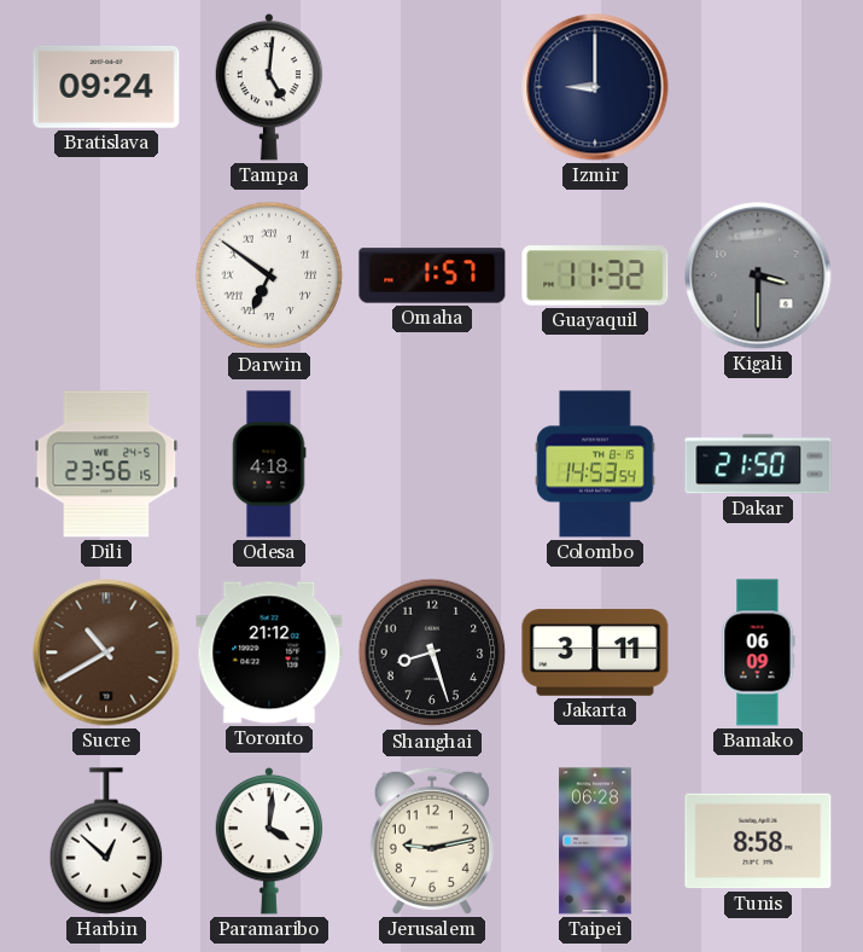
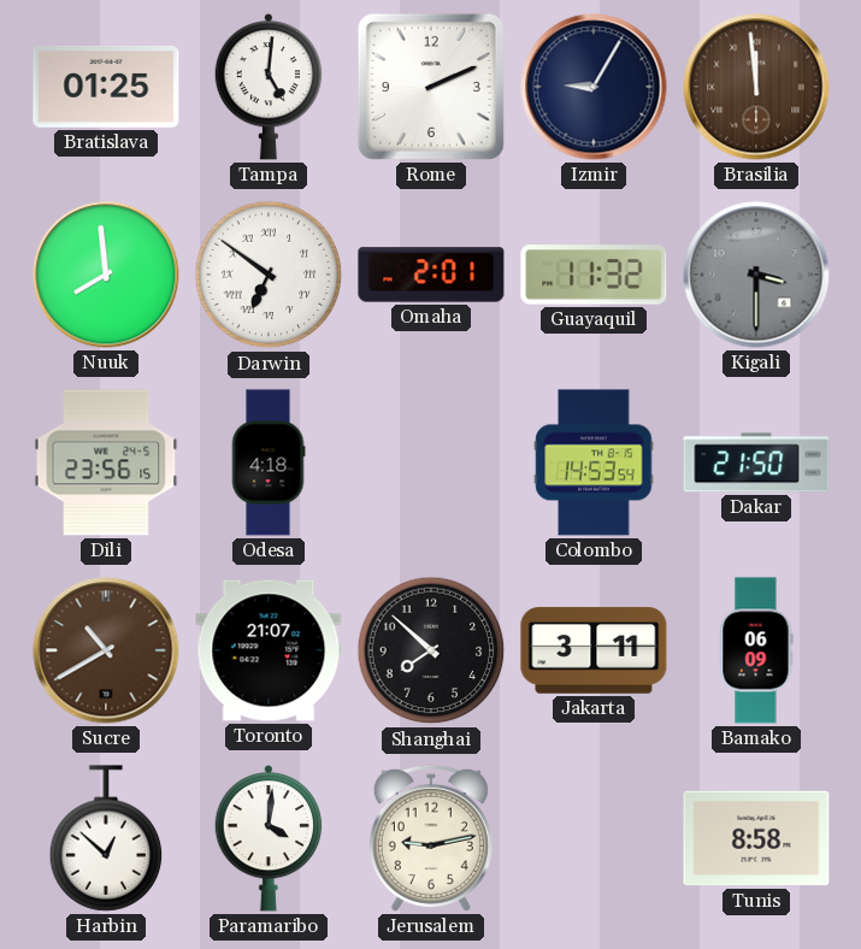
Bratislava: 09:24 -> 01:25
Rome: none -> 2:11
Izmir: 9:00 -> 9:05
Brasilia: none -> 11:59
Nuuk: none -> 7:59
Omaha: 1:57 -> 2:01
Toronto: 21:12 -> 21:07
Shanghai: 8:27 -> 7:52
Taipei: 06:28 -> none
